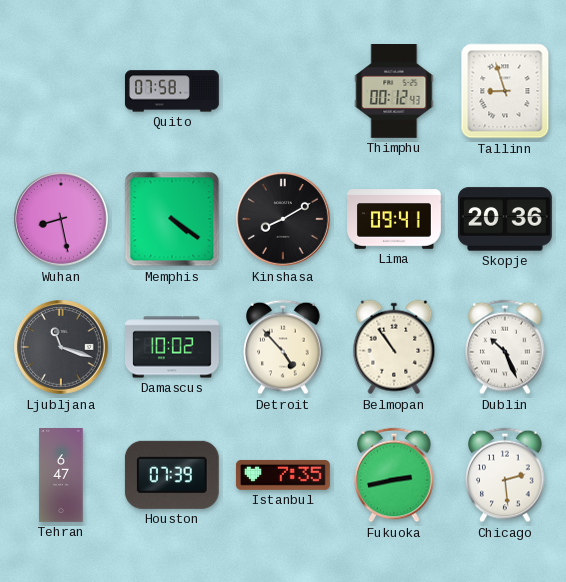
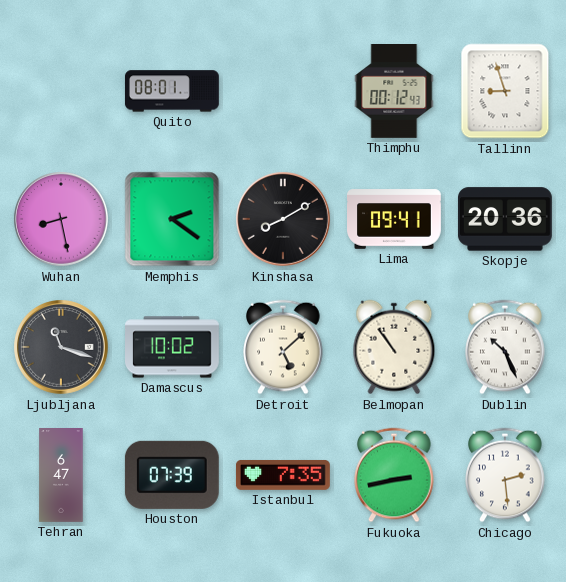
Quito: 07:58 -> 08:01
Memphis: 4:21 -> 2:21
Detroit: 4:53 -> 5:08
